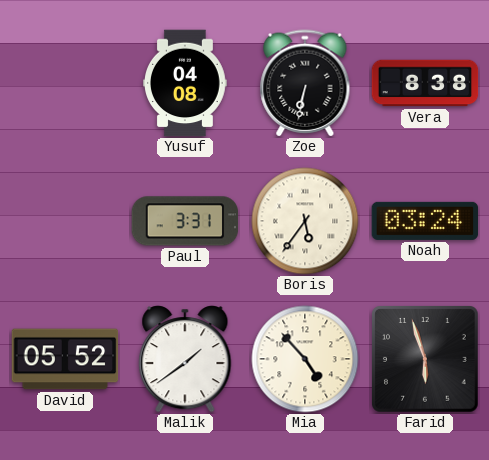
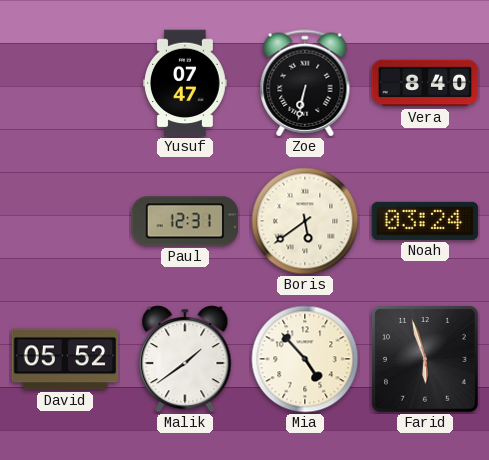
Yusuf: 04:08 -> 07:47
Vera: 8:38 -> 8:40
Paul: 3:31 -> 12:31
Boris: 5:36 -> 5:39
